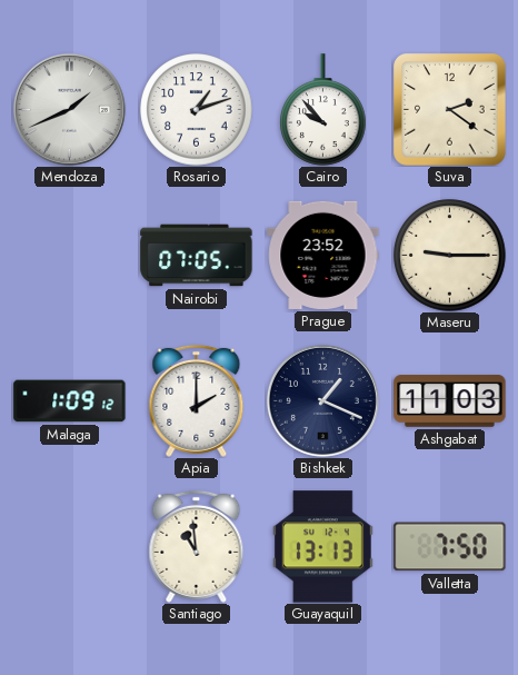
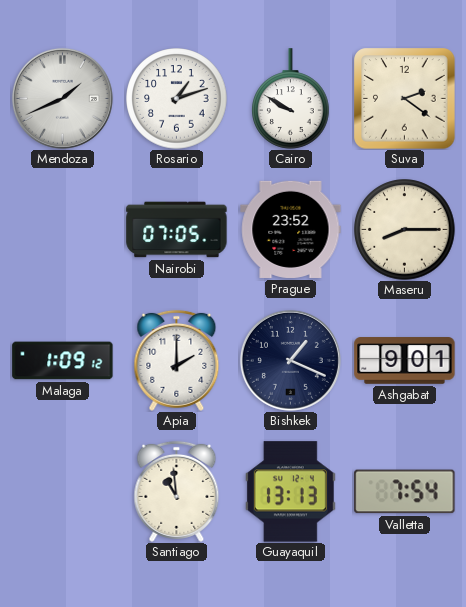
Cairo: 9:53 -> 9:50
Maseru: 9:15 -> 8:15
Ashgabat: 11:03 -> 9:01
Valletta: 7:50 -> 7:54
